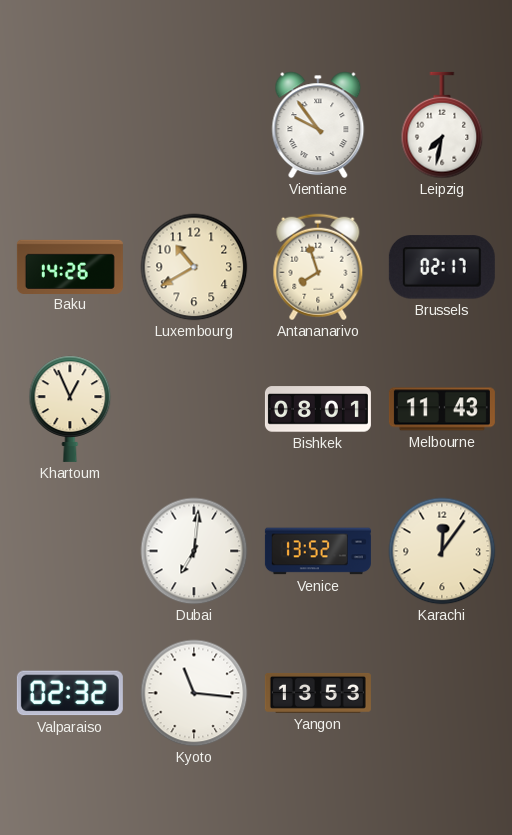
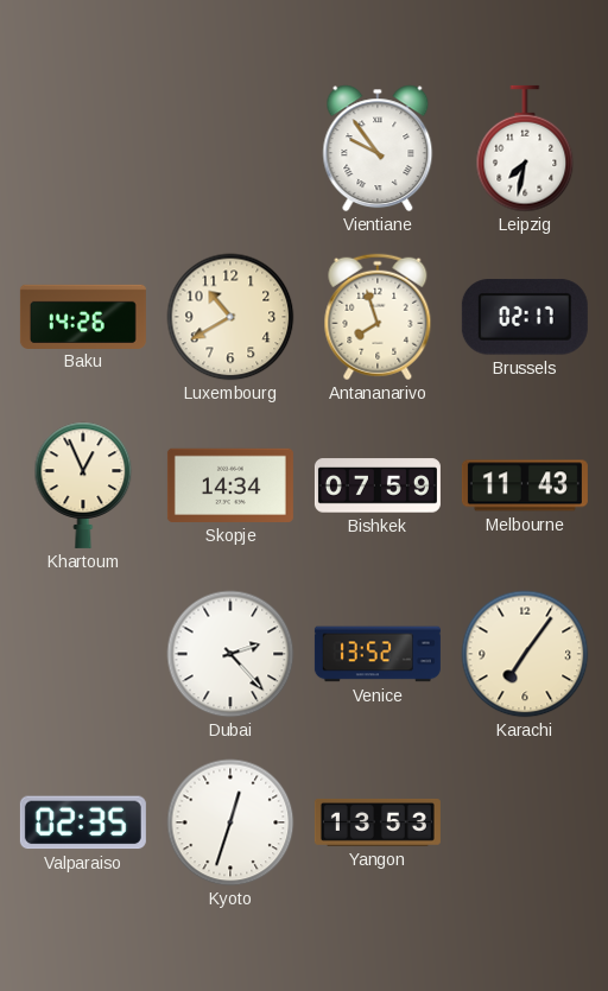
Skopje: none -> 14:34
Bishkek: 08:01 -> 07:59
Dubai: 7:01 -> 2:23
Karachi: 12:06 -> 7:06
Valparaiso: 02:32 -> 02:35
Kyoto: 11:16 -> 12:33
